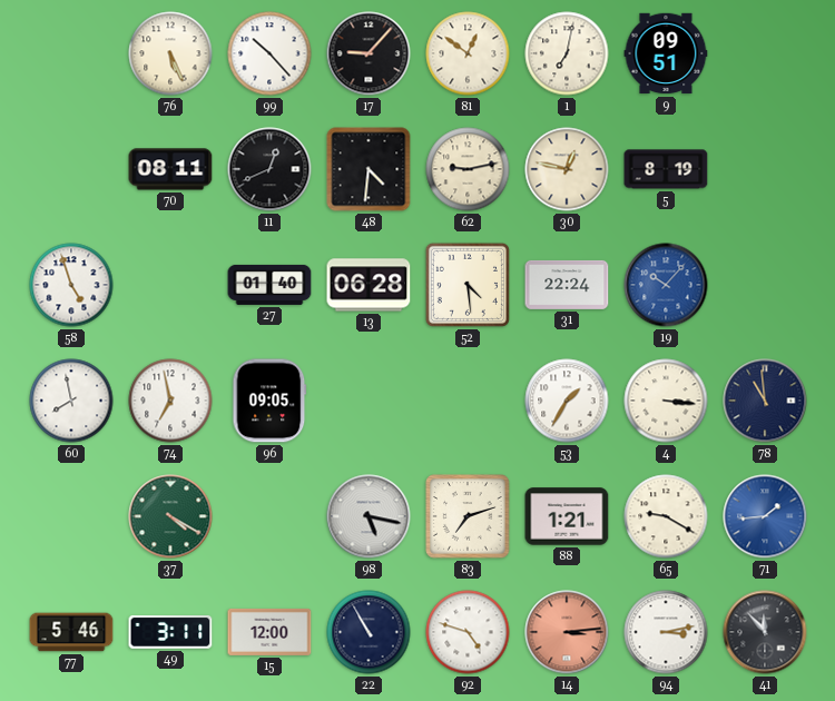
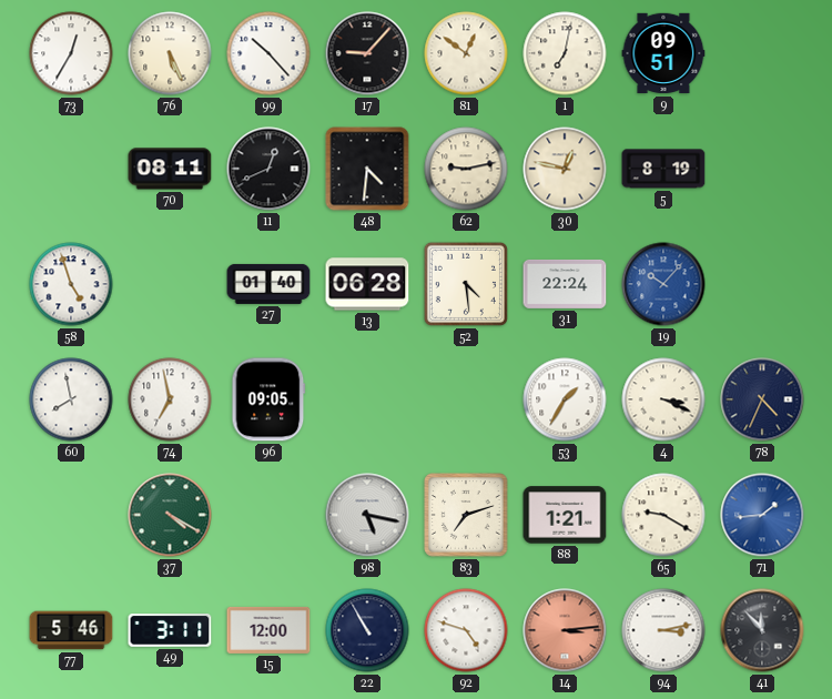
73: none -> 12:35
4: 3:16 -> 3:19
78: 10:59 -> 4:34
